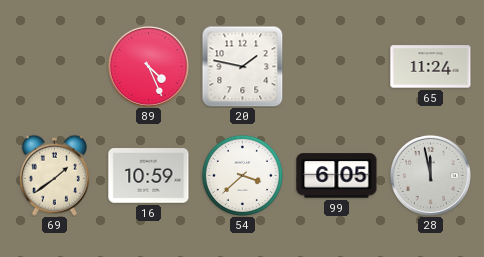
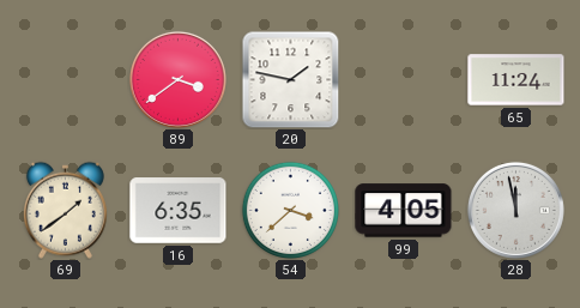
89: 4:26 -> 3:39
16: 10:59 -> 6:35
99: 6:05 -> 4:05
